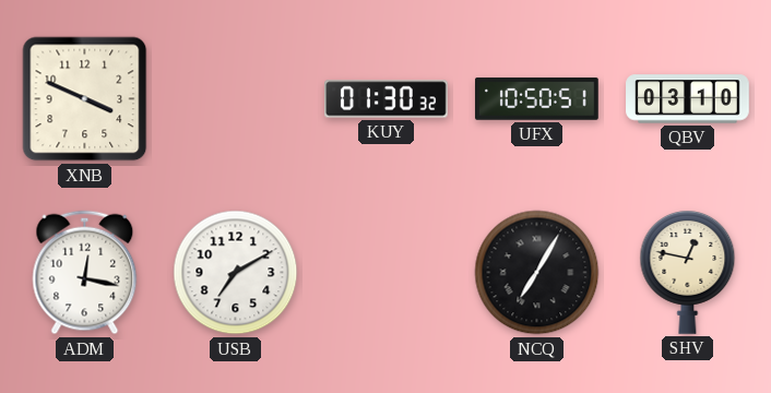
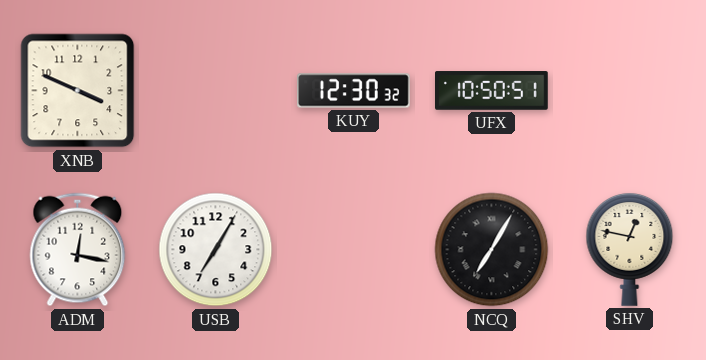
KUY: 01:30 -> 12:30
QBV: 03:10 -> none
USB: 7:10 -> 7:05
